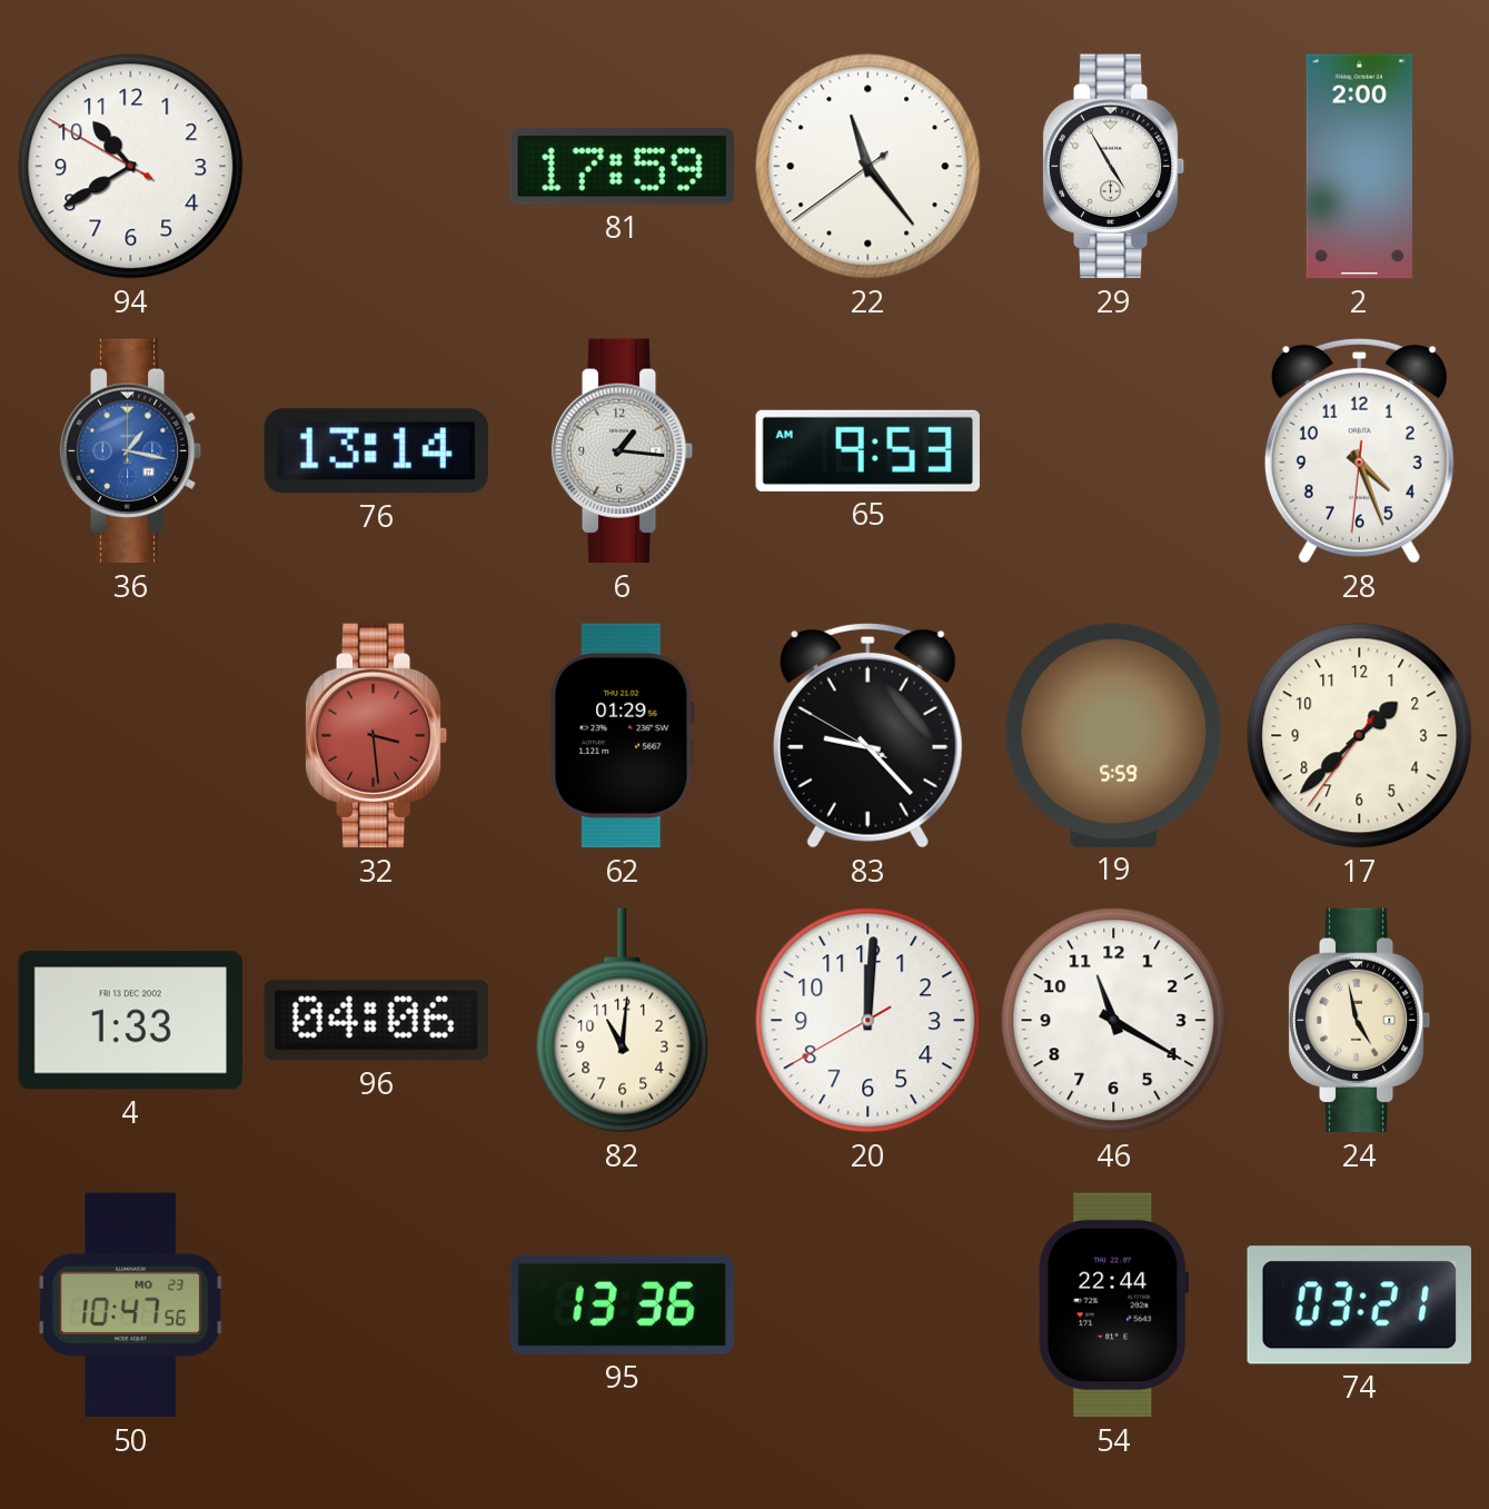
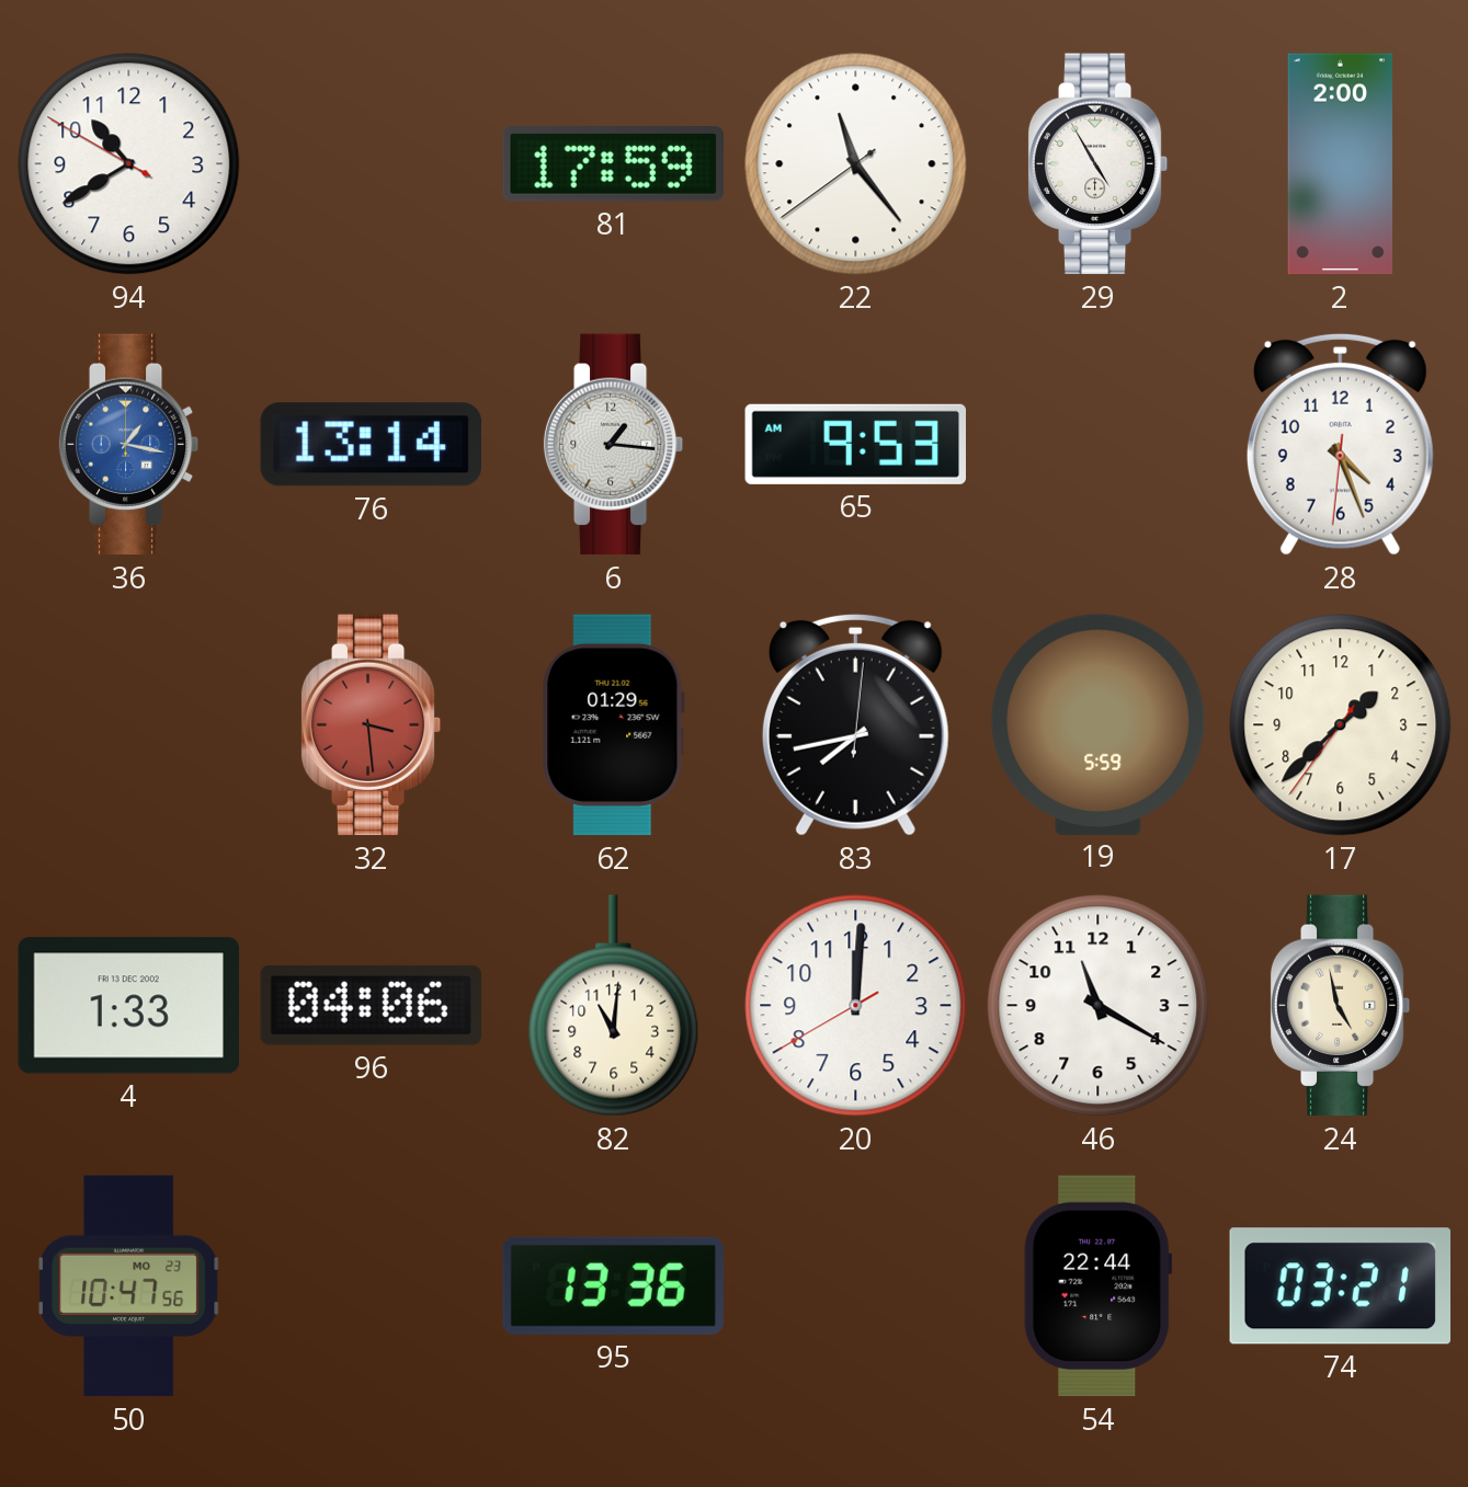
83: 9:22 -> 7:43
